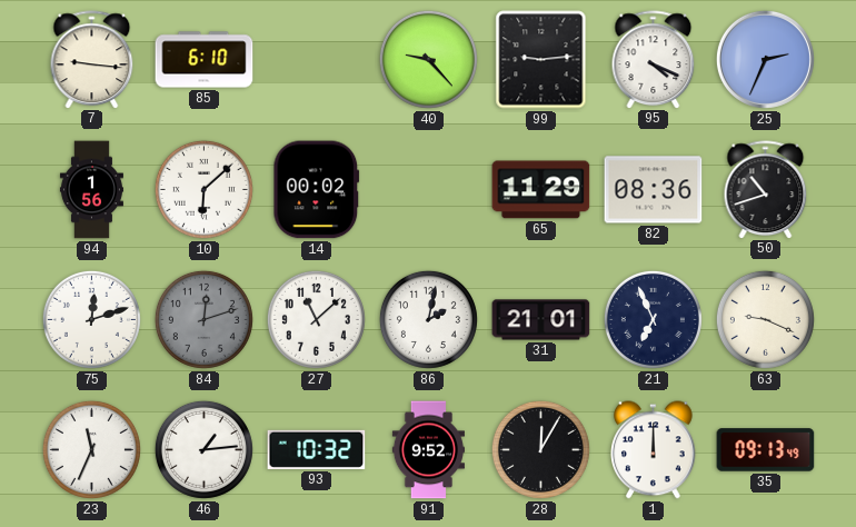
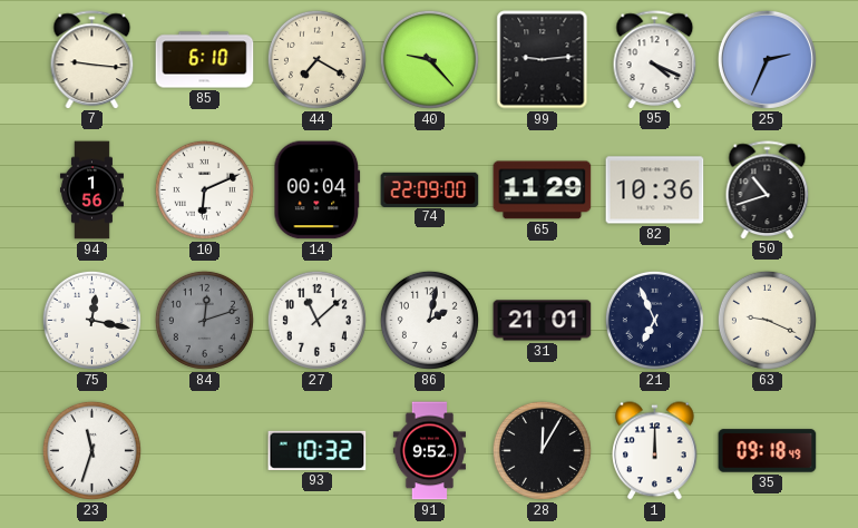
44: none -> 7:20
10: 6:08 -> 6:11
14: 00:02 -> 00:04
74: none -> 22:09
82: 08:36 -> 10:36
75: 12:12 -> 12:17
23: 11:34 -> 11:33
46: 1:14 -> none
35: 09:13 -> 09:18
